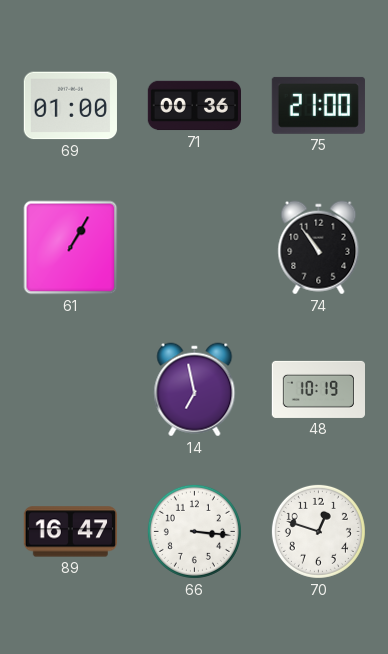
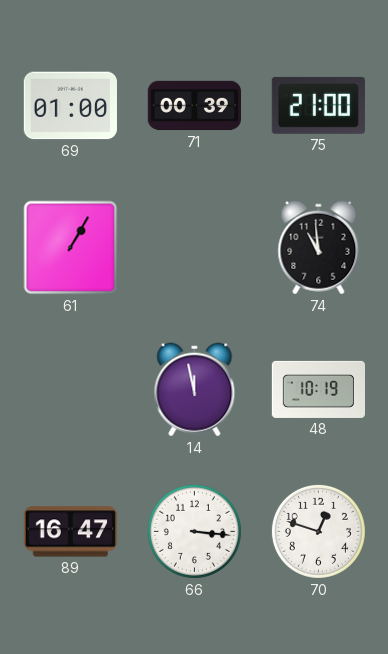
71: 00:36 -> 00:39
74: 10:54 -> 10:59
14: 6:58 -> 11:58
